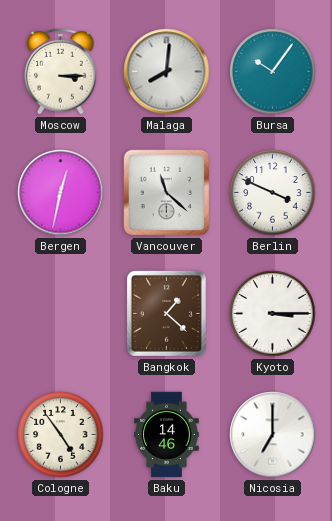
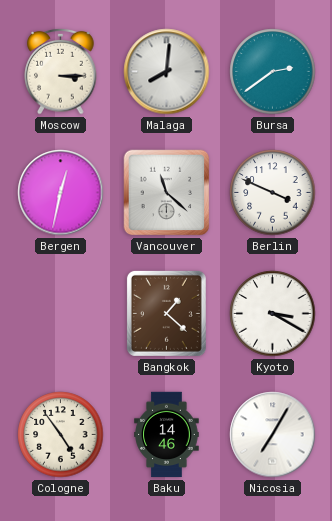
Bursa: 10:06 -> 2:39
Kyoto: 3:15 -> 3:20
Nicosia: 7:00 -> 7:05
